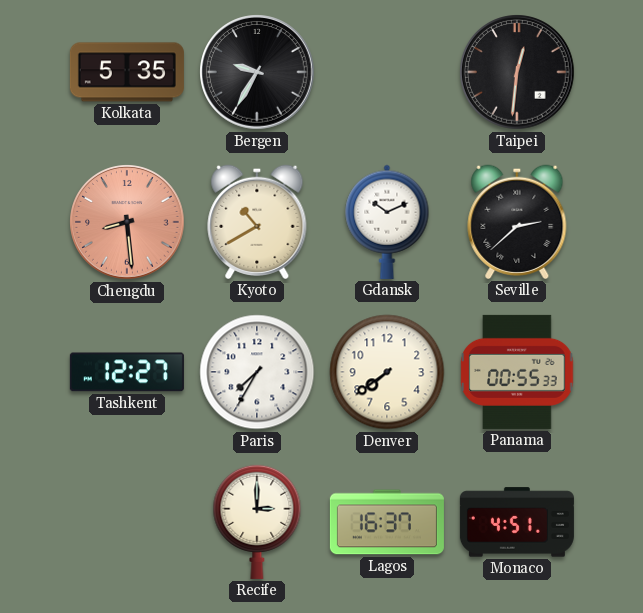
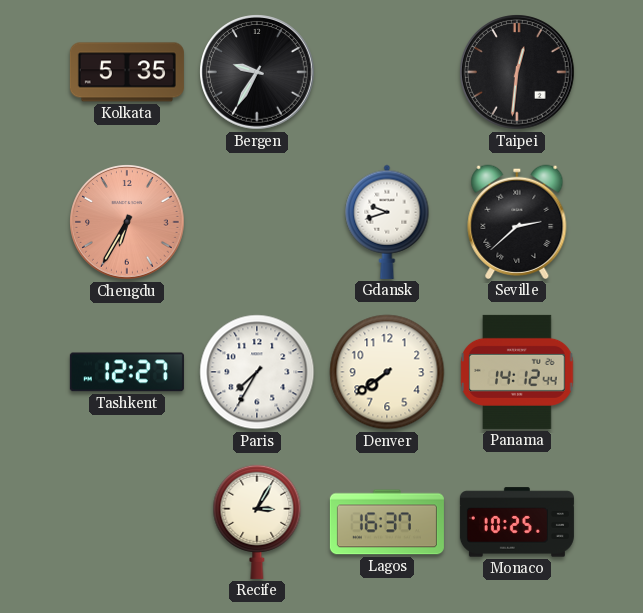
Chengdu: 8:29 -> 6:35
Kyoto: 10:40 -> none
Gdansk: 10:11 -> 9:42
Panama: 00:55 -> 14:12
Recife: 3:00 -> 3:05
Monaco: 4:51 -> 10:25
